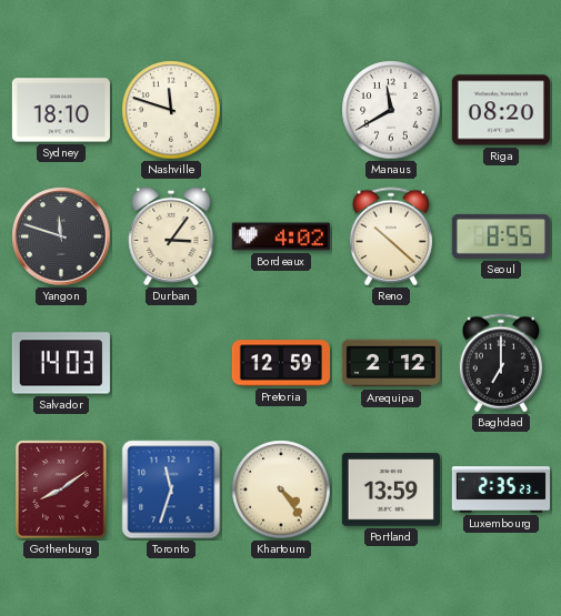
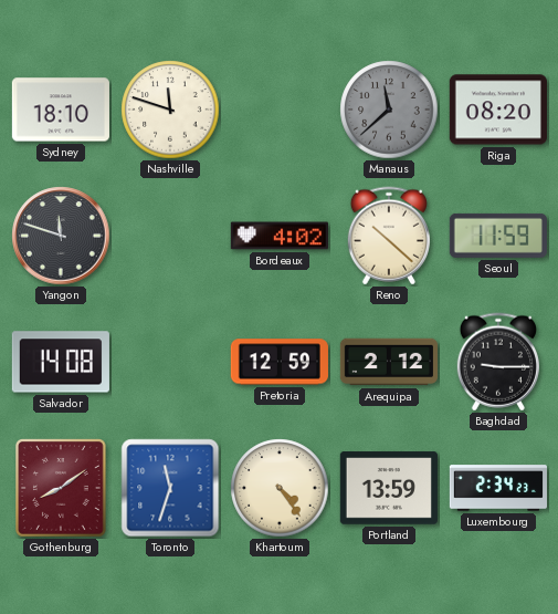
Manaus: 11:40 -> 11:38
Manaus dial: white -> grey
Durban: 3:06 -> none
Seoul: 8:55 -> 11:59
Salvador: 14:03 -> 14:08
Baghdad: 7:00 -> 9:15
Luxembourg: 2:35 -> 2:34
